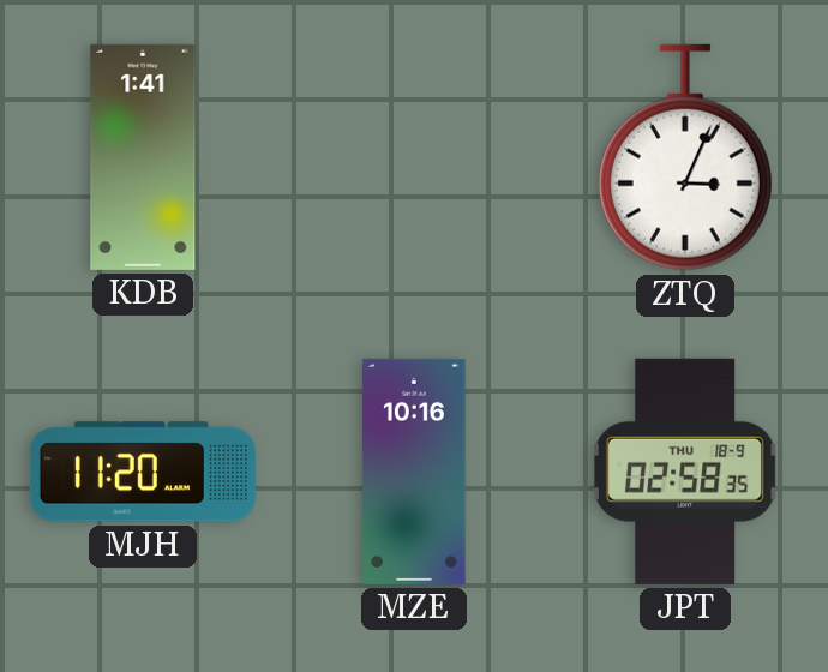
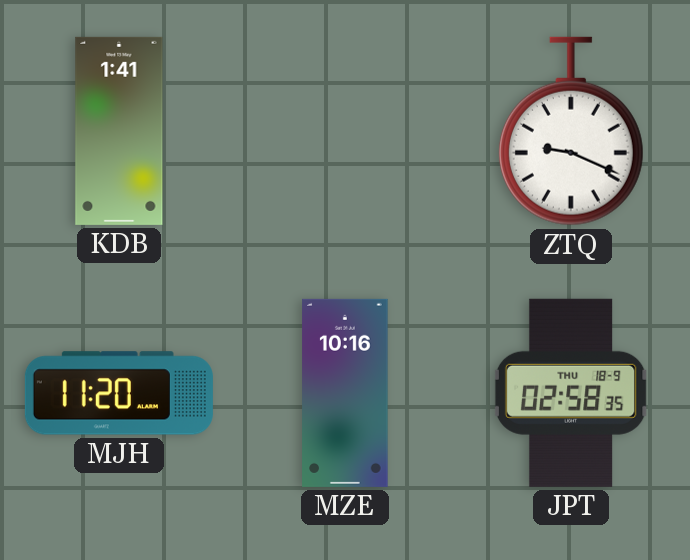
ZTQ: 3:04 -> 9:19
